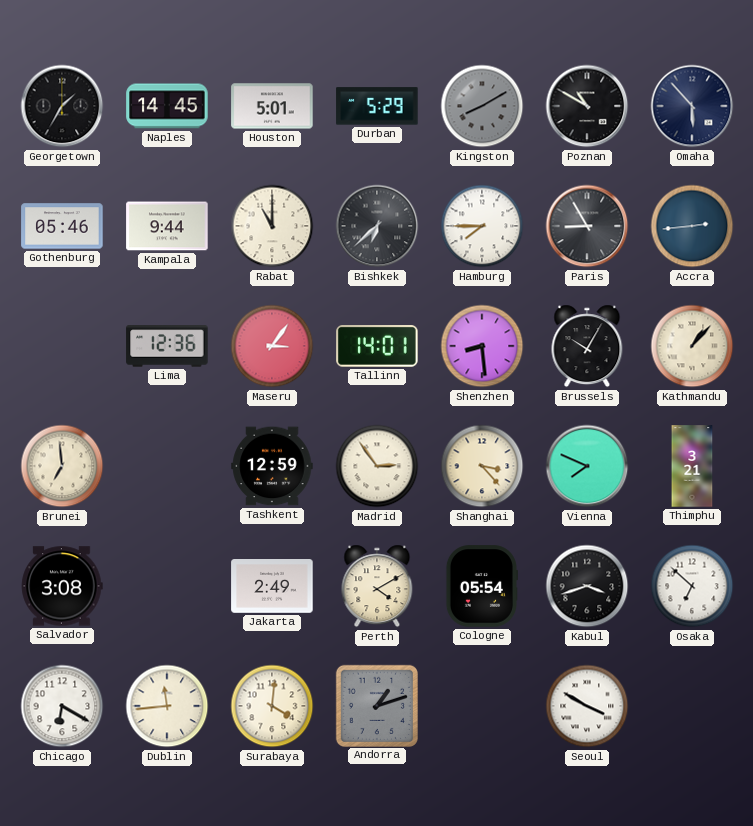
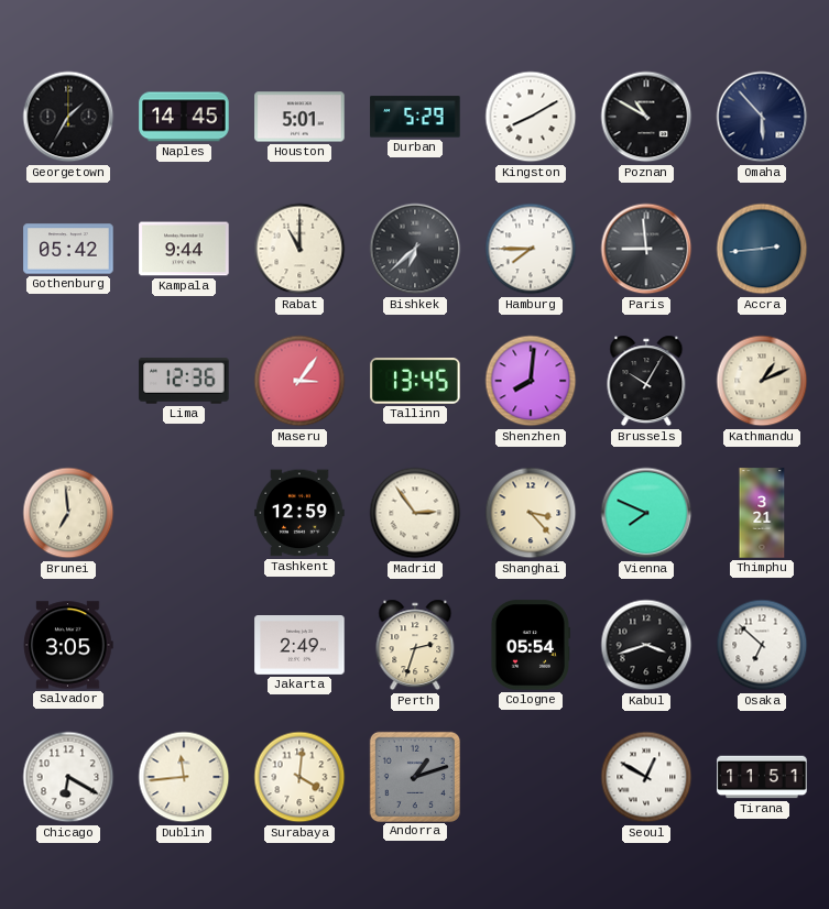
Kingston dial: grey -> white
Gothenburg: 05:46 -> 05:42
Paris: 8:55 -> 8:59
Tallinn: 14:01 -> 13:45
Shenzhen: 8:29 -> 8:01
Kathmandu: 1:07 -> 1:11
Salvador: 3:08 -> 3:05
Perth: 4:10 -> 2:33
Seoul: 3:50 -> 12:50
Tirana: none -> 11:51
